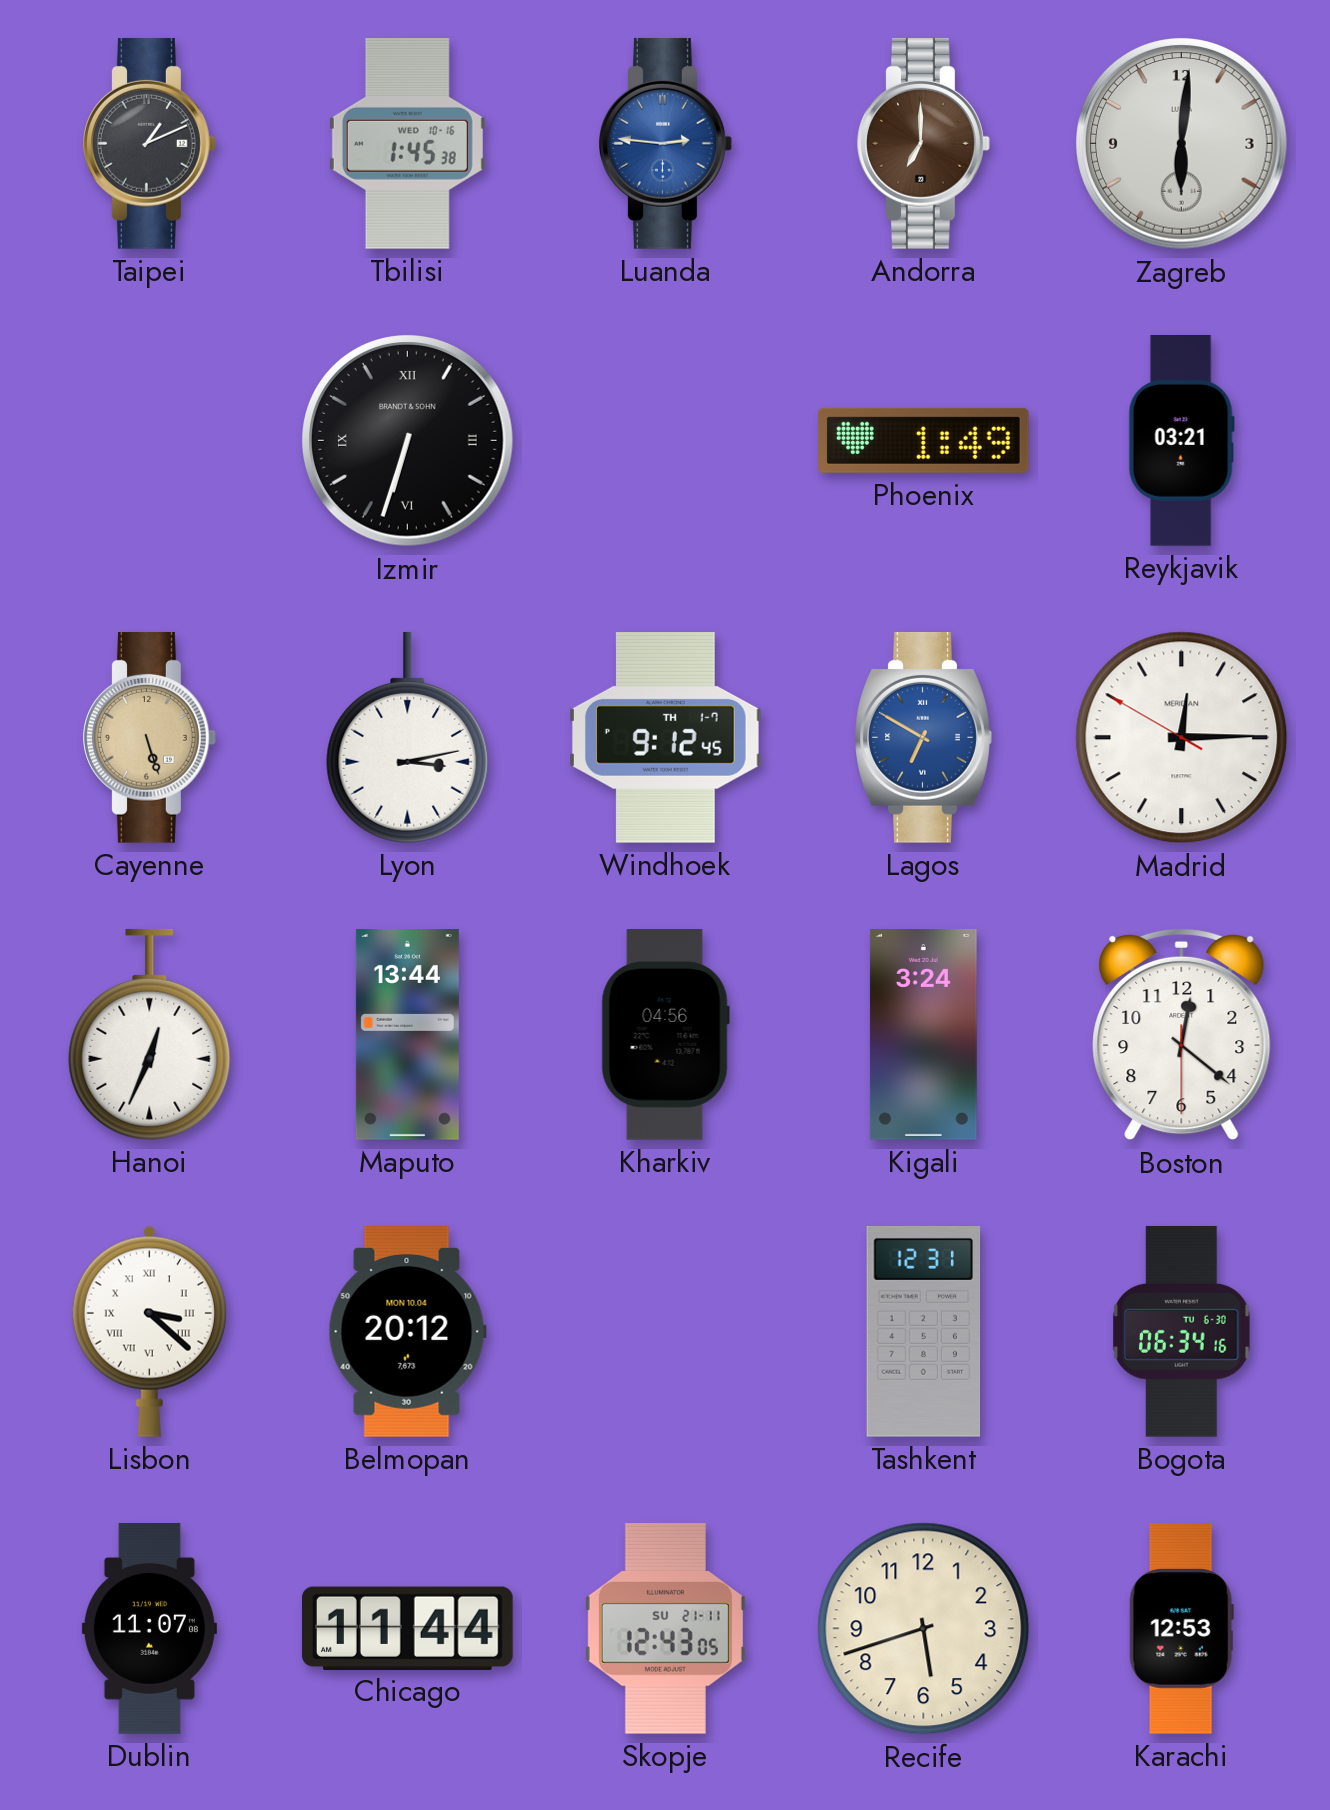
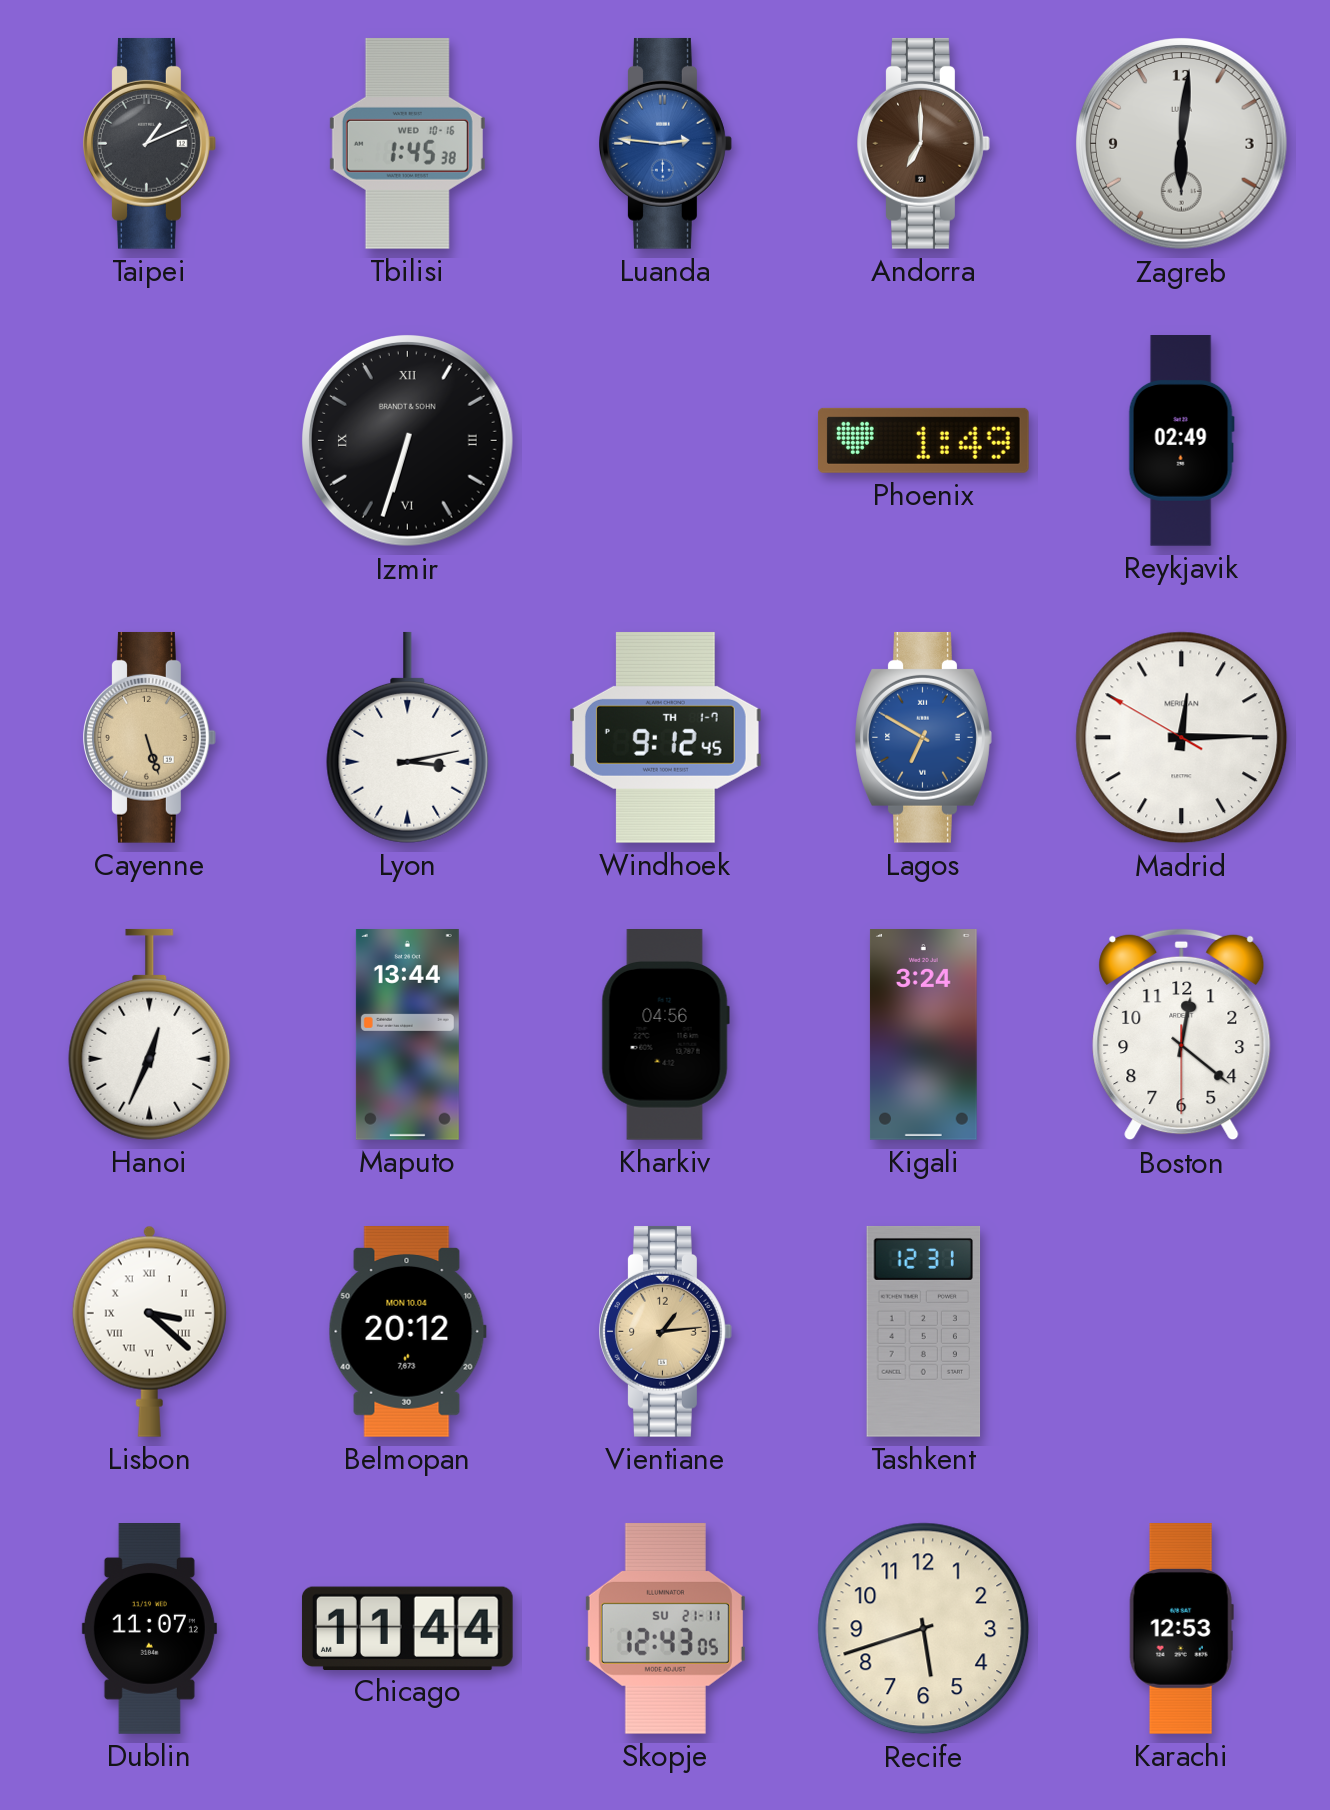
Reykjavik: 03:21 -> 02:49
Vientiane: none -> 1:14
Bogota: 06:34 -> none
Dublin: 11:07:08 -> 11:07:12
